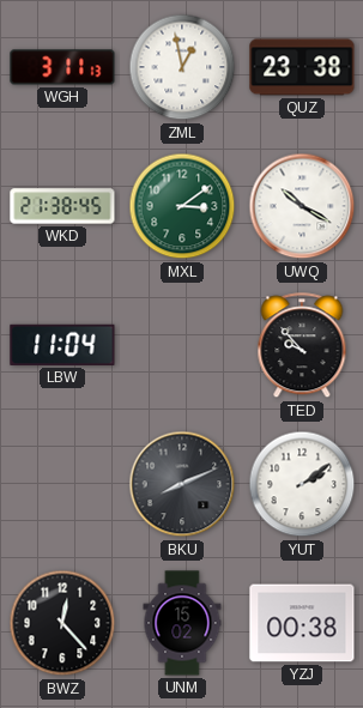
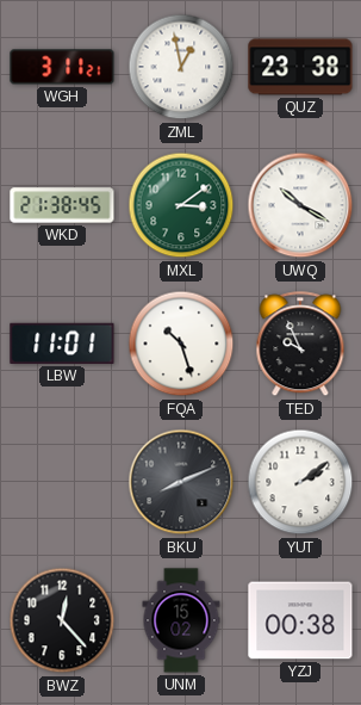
WGH: 3:11:13 -> 3:11:21
LBW: 11:04 -> 11:01
FQA: none -> 10:27
TED: 9:53 -> 9:56
